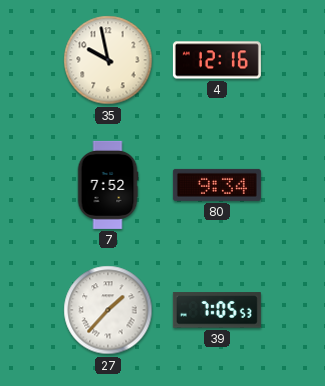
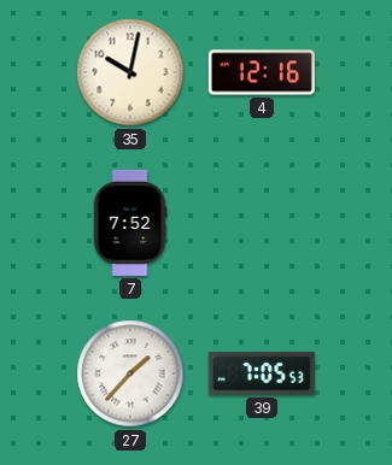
35: 9:58 -> 10:02
80: 9:34 -> none
